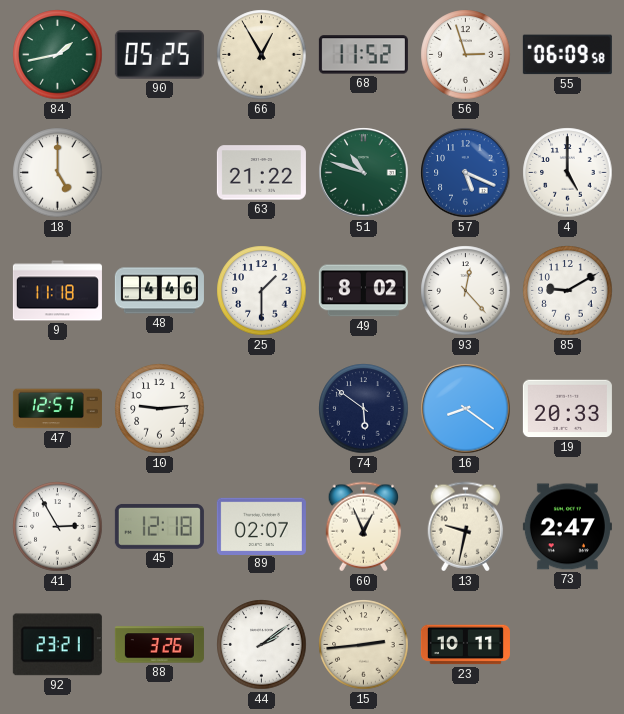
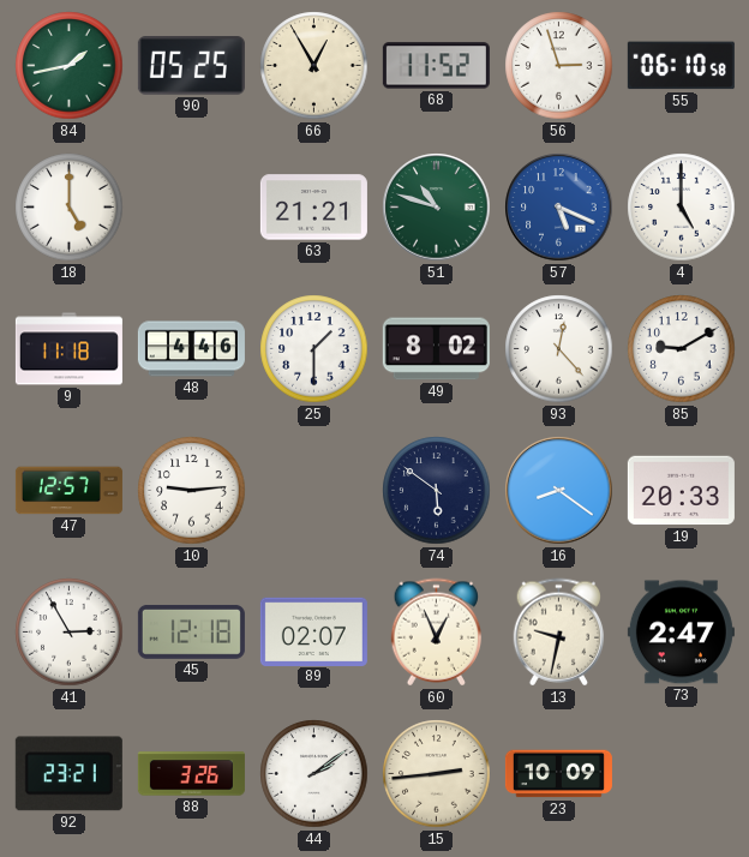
55: 06:09 -> 06:10
63: 21:22 -> 21:21
23: 10:11 -> 10:09
